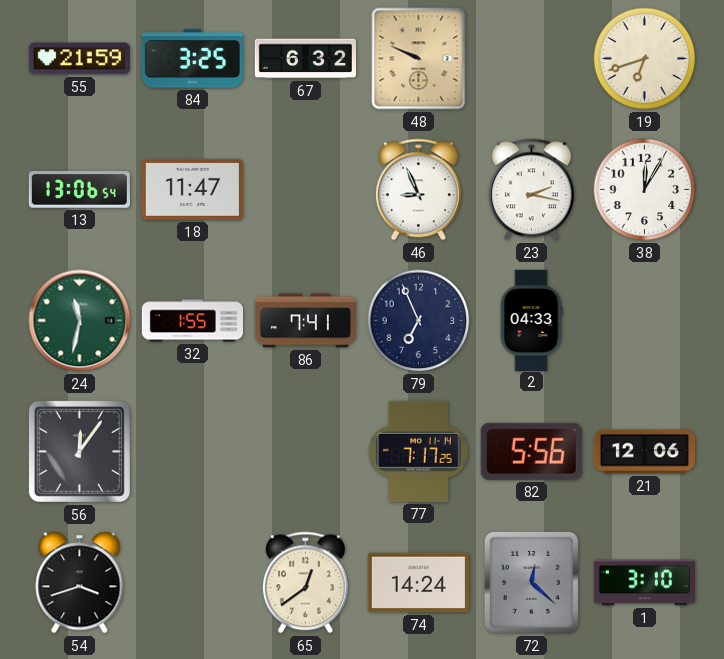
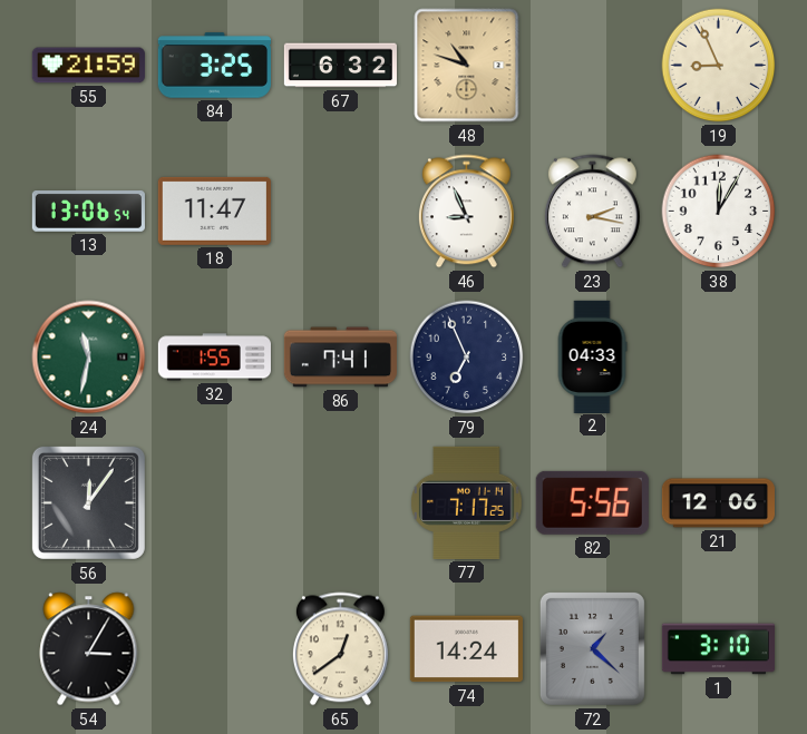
48: 9:49 -> 10:48
19: 6:42 -> 8:56
54: 3:42 -> 3:05
72: 12:22 -> 1:22
